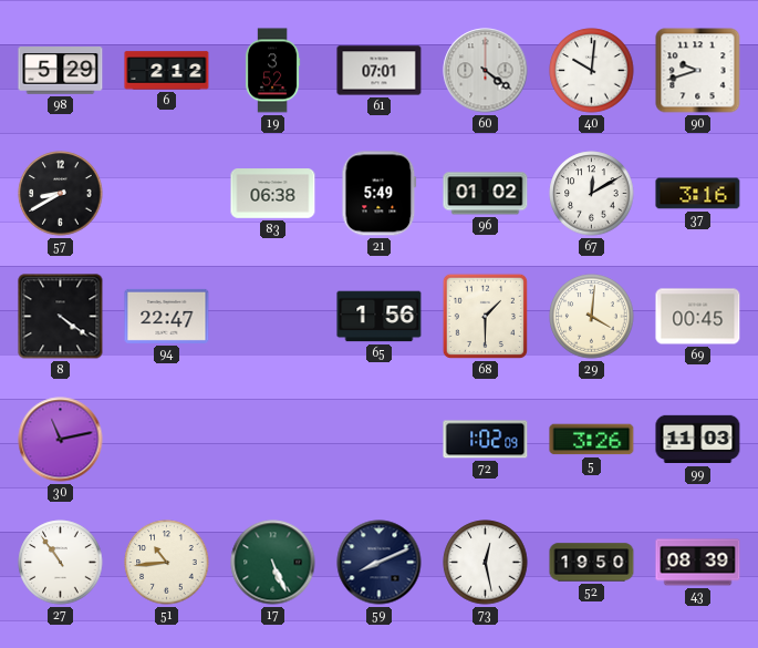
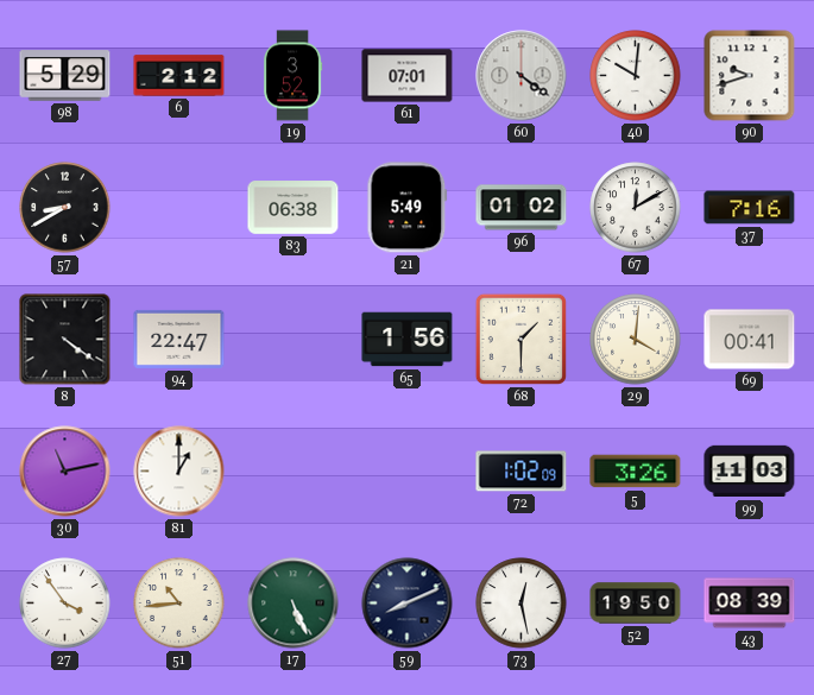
37: 3:16 -> 7:16
69: 00:45 -> 00:41
81: none -> 1:00
27: 10:54 -> 3:54
